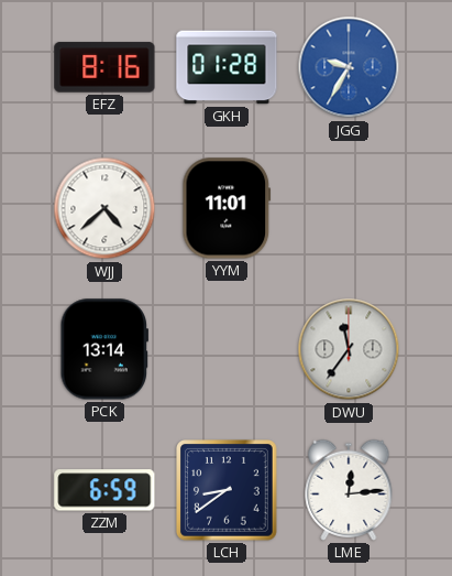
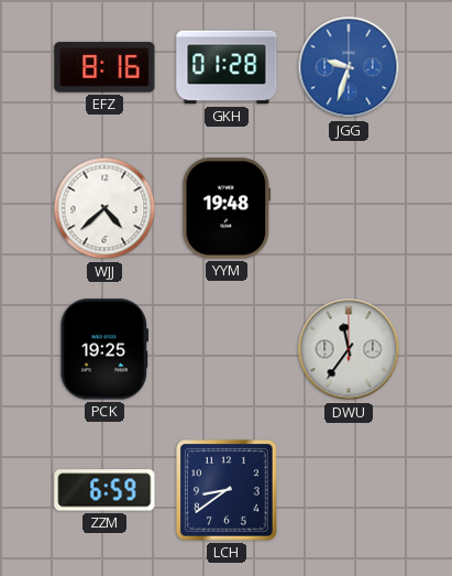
JGG: 9:35 -> 9:33
YYM: 11:01 -> 19:48
PCK: 13:14 -> 19:25
LME: 12:14 -> none
